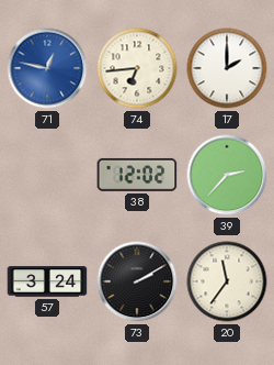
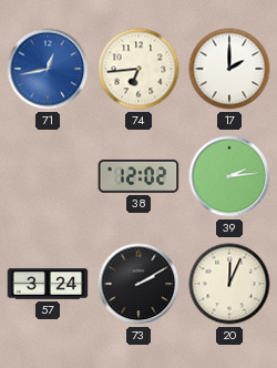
71: 12:47 -> 12:43
39: 2:37 -> 2:14
20: 11:36 -> 12:04
